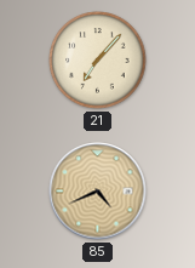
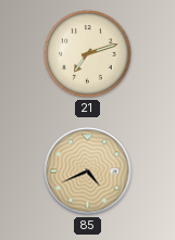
21: 7:07 -> 7:12
